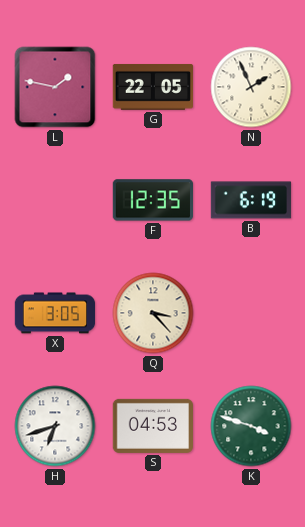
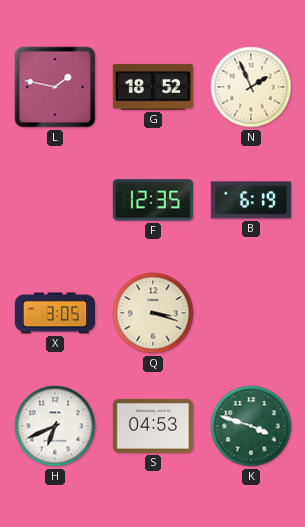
G: 22:05 -> 18:52
Q: 3:23 -> 3:18
H: 6:42 -> 6:41
